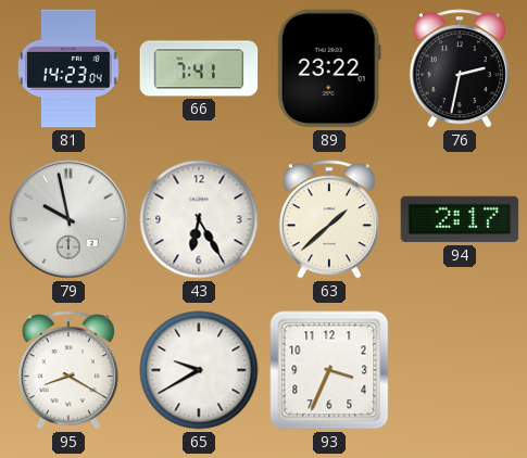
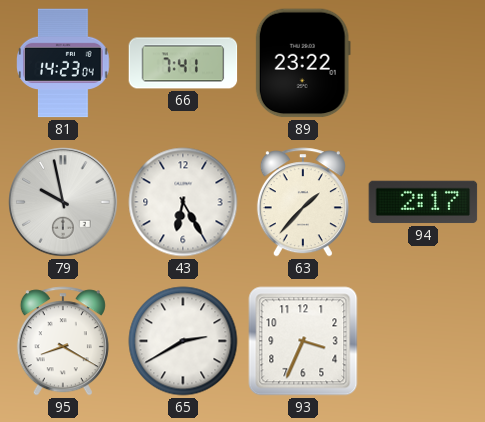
76: 2:32 -> none
63: 1:38 -> 1:37
65: 9:40 -> 2:40
